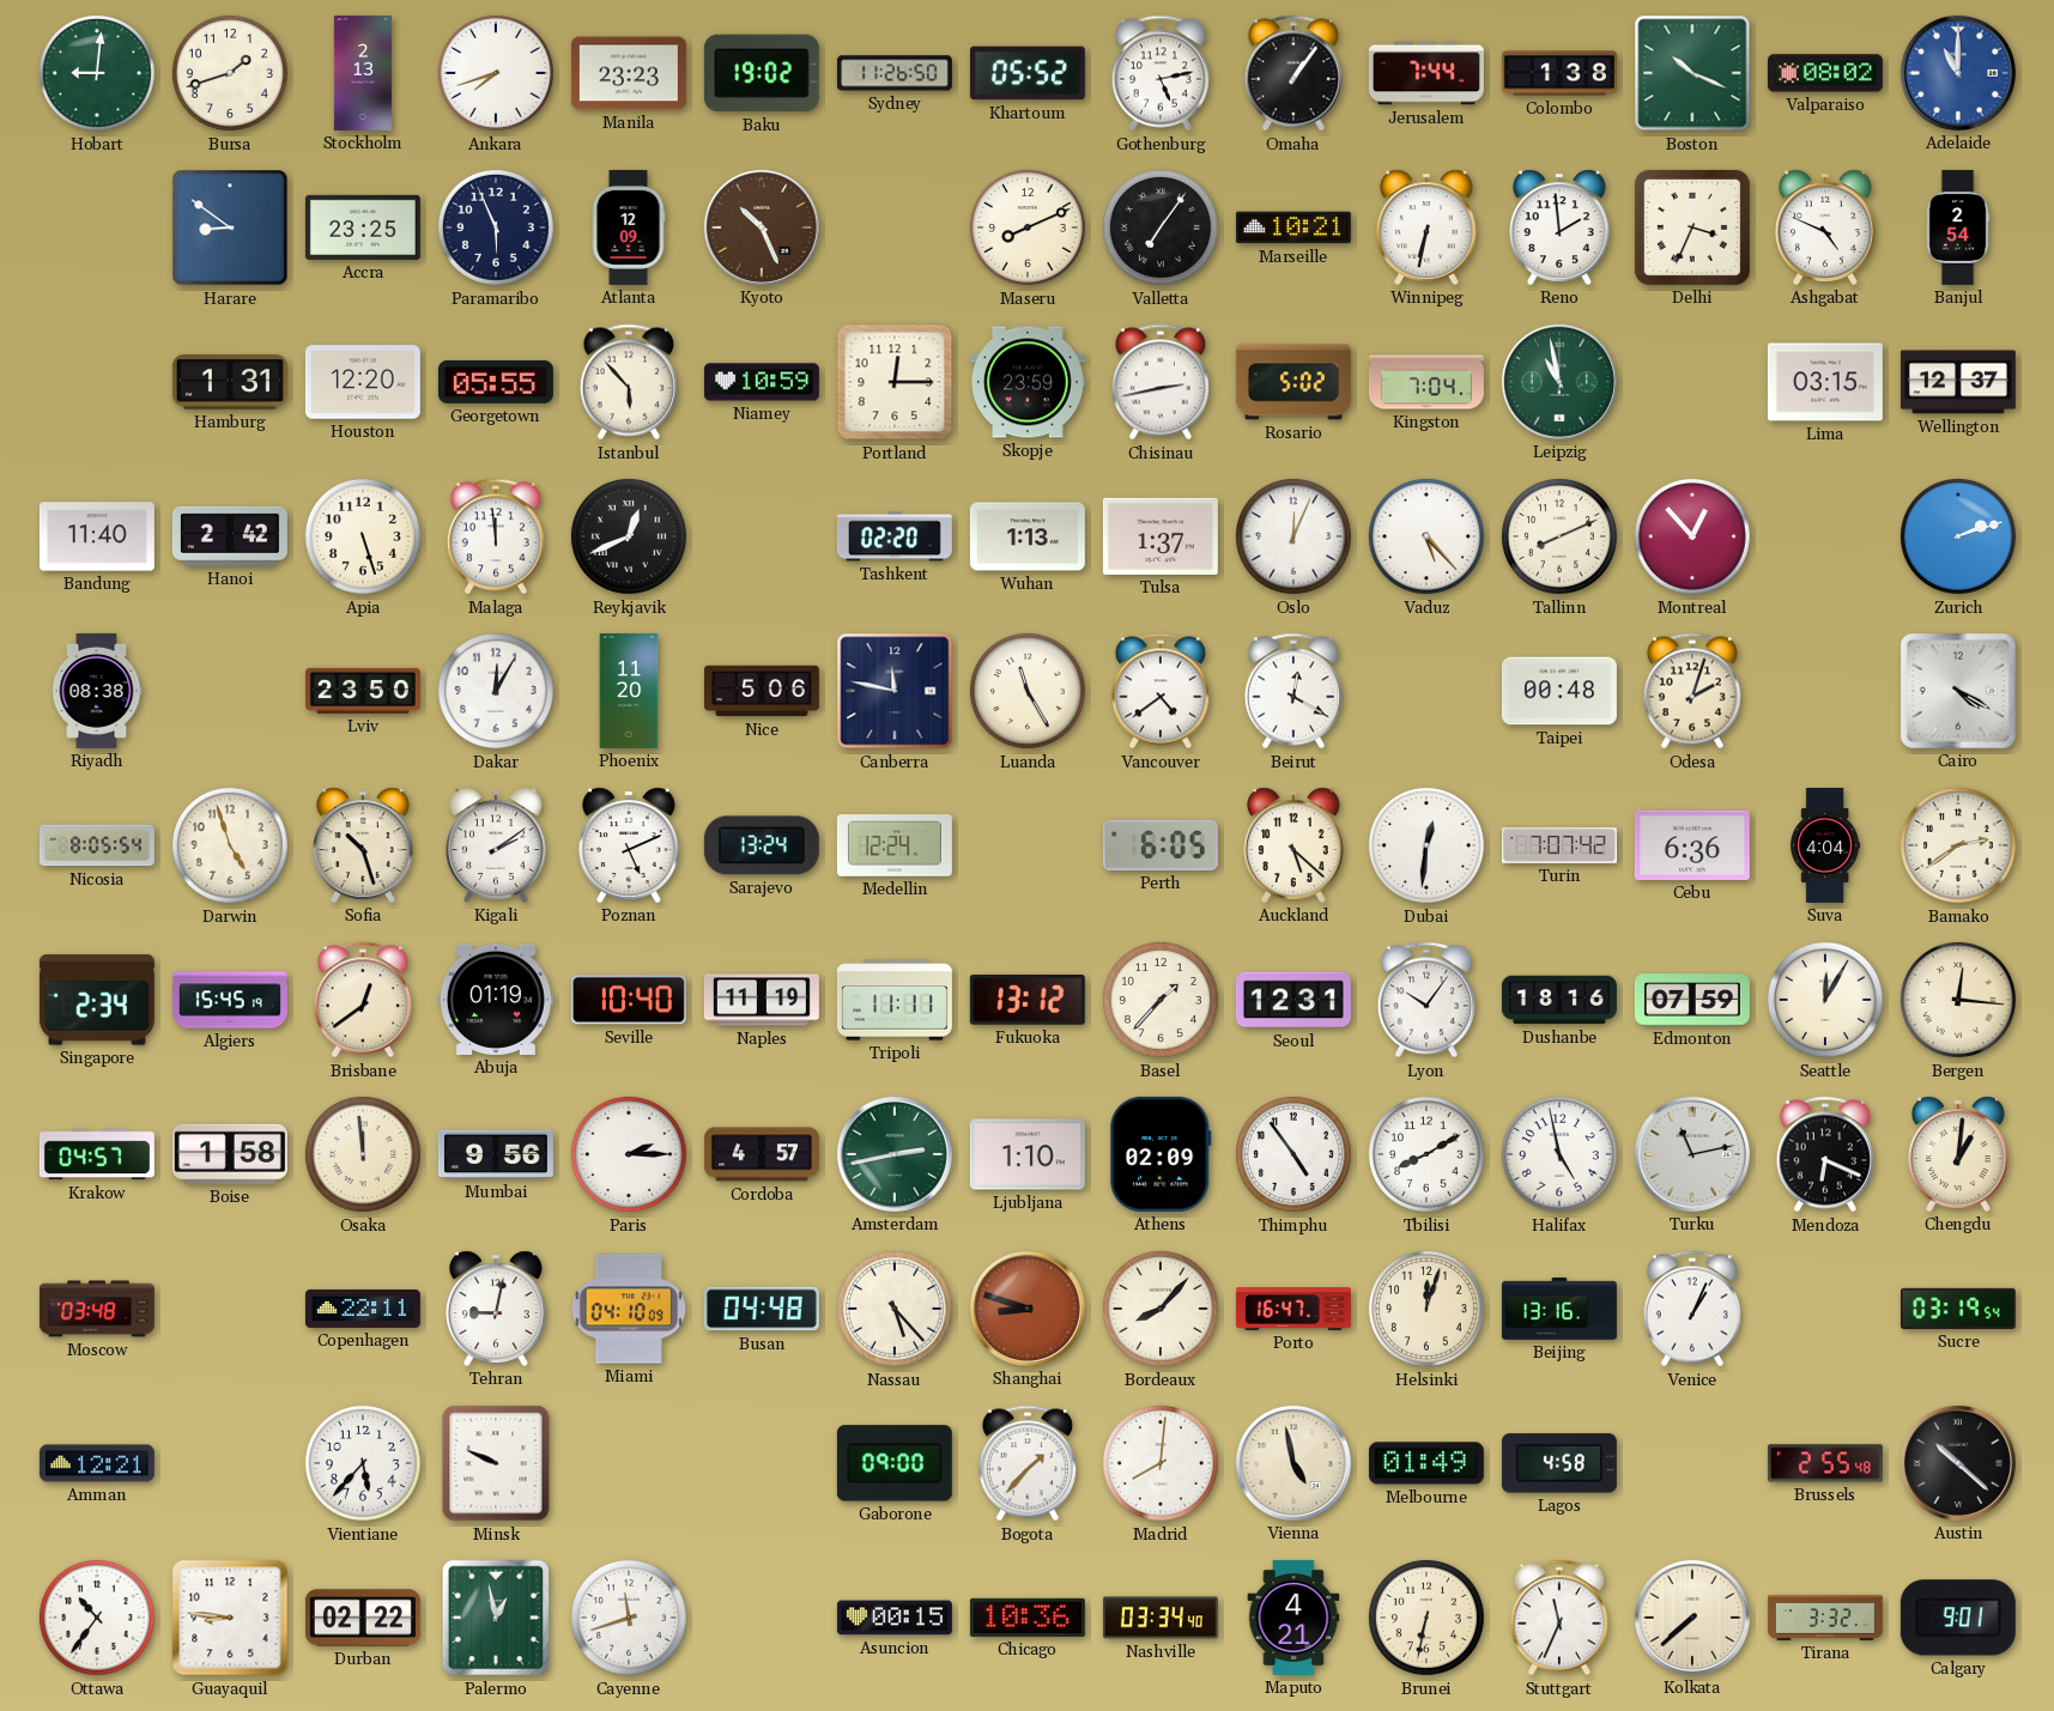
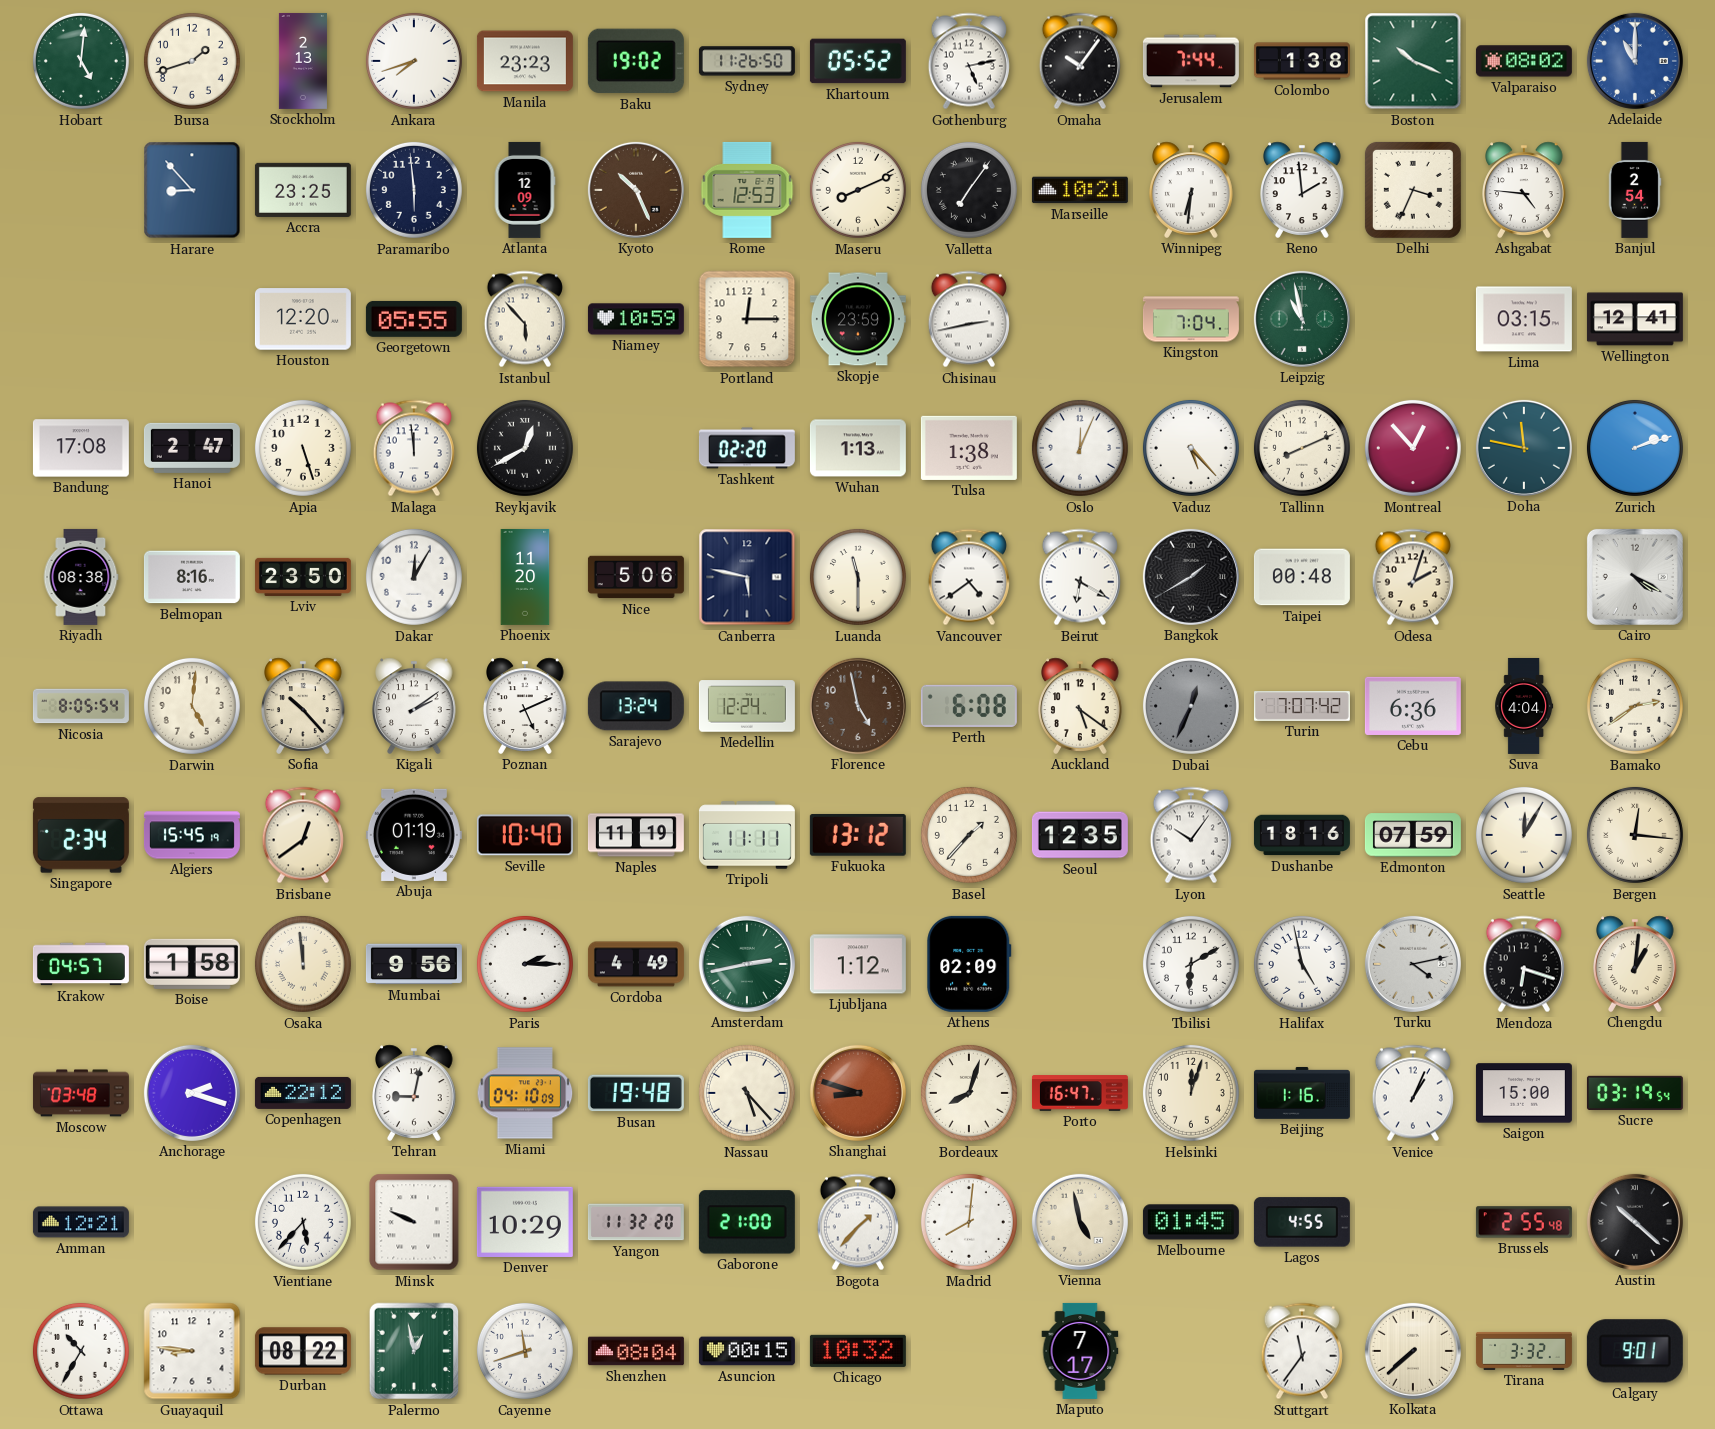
Hobart: 9:01 -> 5:01
Omaha: 1:06 -> 10:06
Harare: 8:51 -> 8:53
Paramaribo: 5:56 -> 5:59
Rome: none -> 12:53
Winnipeg: 6:32 -> 6:31
Ashgabat: 4:49 -> 4:46
Hamburg: 1:31 -> none
Rosario: 5:02 -> none
Wellington: 12:37 -> 12:41
Bandung: 11:40 -> 17:08
Hanoi: 2:42 -> 2:47
Reykjavik: 12:41 -> 12:40
Tulsa: 1:37 -> 1:38
Doha: none -> 11:47
Belmopan: none -> 8:16
Canberra: 11:47 -> 5:47
Luanda: 11:25 -> 11:30
Beirut: 12:20 -> 6:20
Bangkok: none -> 1:40
Darwin: 4:57 -> 5:01
Sofia: 10:27 -> 10:23
Florence: none -> 4:58
Perth: 6:05 -> 6:08
Auckland: 5:22 -> 5:21
Dubai: 12:31 -> 12:34
Dubai dial: white -> grey
Seoul: 12:31 -> 12:35
Cordoba: 4:57 -> 4:49
Ljubljana: 1:10 -> 1:12
Thimphu: 4:54 -> none
Tbilisi: 8:10 -> 6:10
Turku: 11:13 -> 4:13
Mendoza: 6:19 -> 6:18
Anchorage: none -> 2:18
Copenhagen: 22:11 -> 22:12
Busan: 04:48 -> 19:48
Bordeaux: 8:07 -> 8:03
Beijing: 13:16 -> 1:16
Saigon: none -> 15:00
Denver: none -> 10:29
Yangon: none -> 11:32
Gaborone: 09:00 -> 21:00
Melbourne: 01:49 -> 01:45
Lagos: 4:58 -> 4:55
Ottawa: 10:36 -> 10:35
Durban: 02:22 -> 08:22
Shenzhen: none -> 08:04
Chicago: 10:36 -> 10:32
Nashville: 03:34 -> none
Maputo: 4:21 -> 7:17
Brunei: 6:32 -> none
Stuttgart: 11:34 -> 11:36
